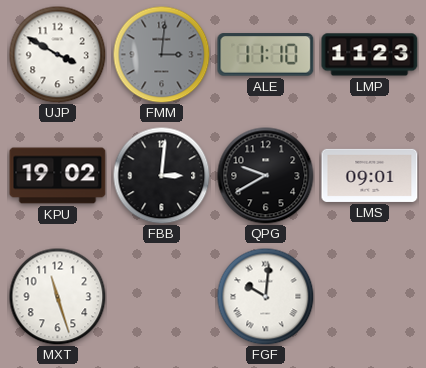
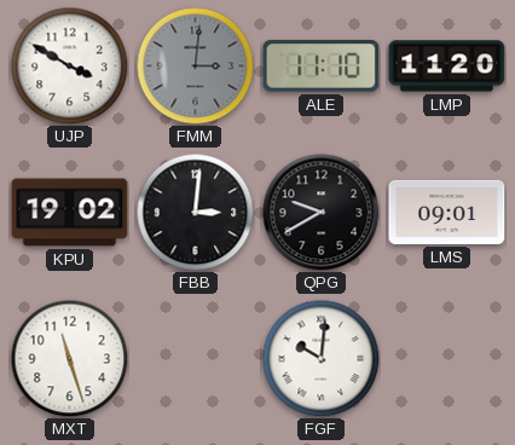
LMP: 11:23 -> 11:20
